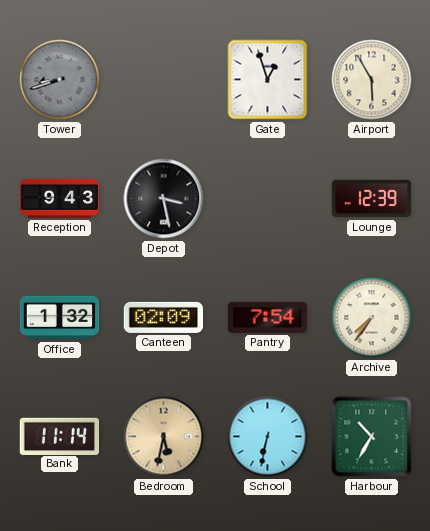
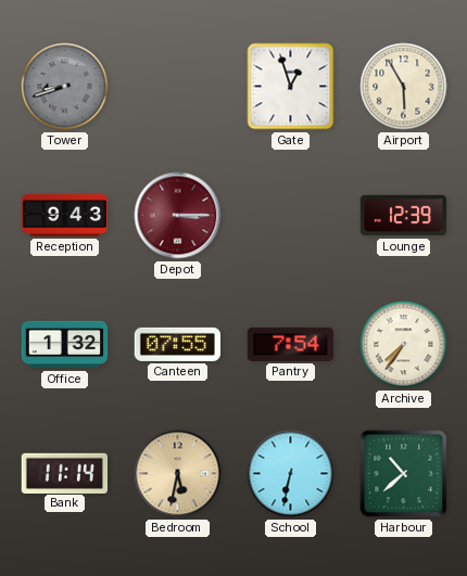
Depot: 3:28 -> 3:15
Depot dial: black -> burgundy
Canteen: 02:09 -> 07:55
Harbour: 10:35 -> 10:38
